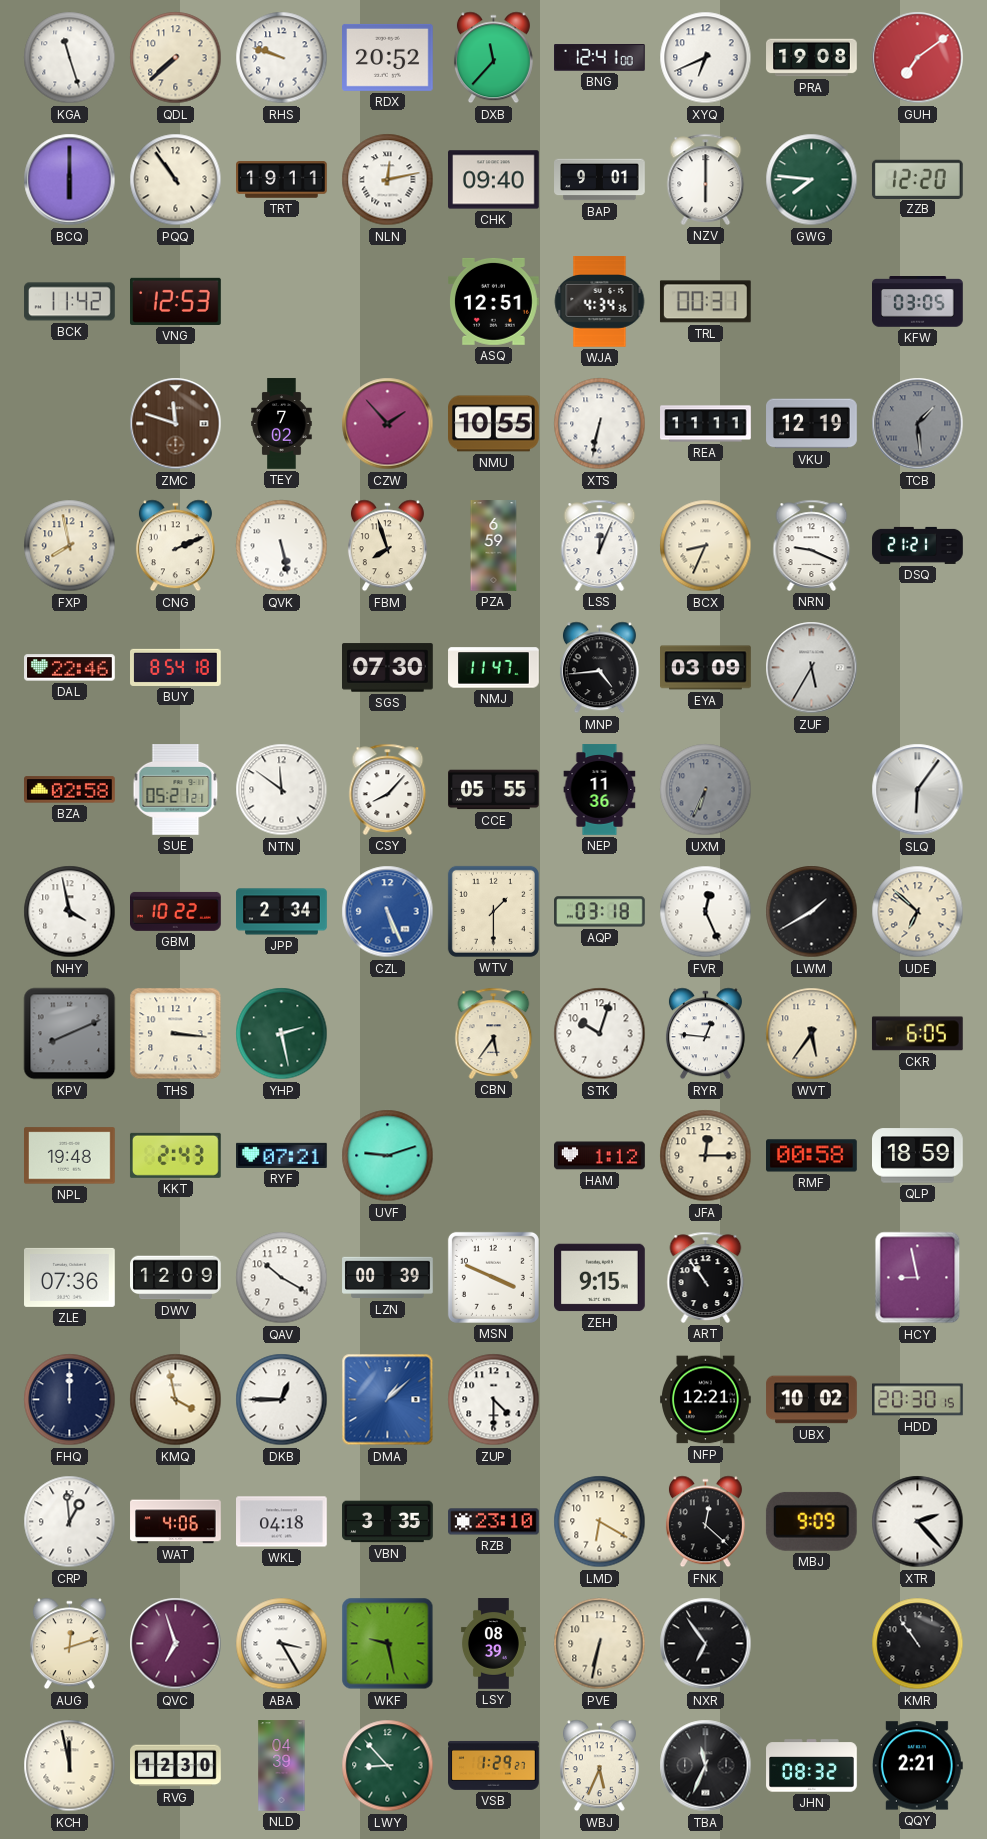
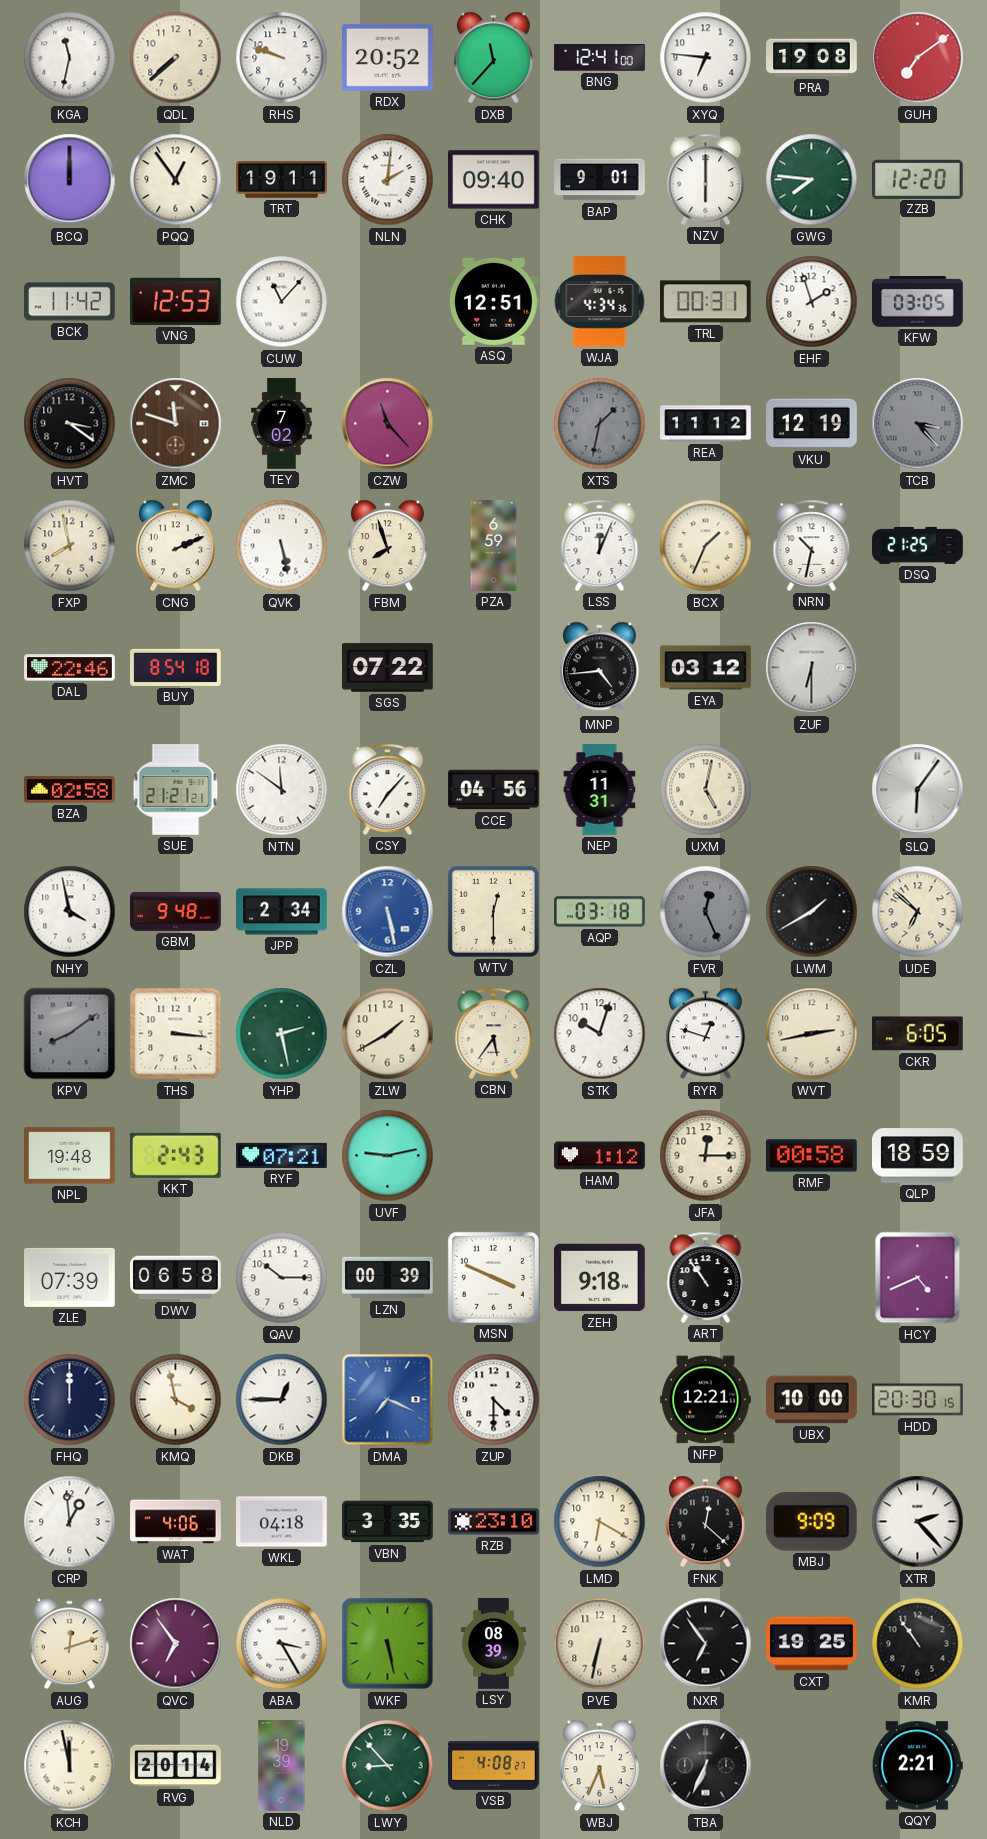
KGA: 11:27 -> 11:32
XYQ: 6:41 -> 6:46
BCQ: 6:00 -> 12:00
PQQ: 10:54 -> 12:54
NLN: 12:13 -> 2:01
CUW: none -> 11:07
EHF: none -> 1:57
HVT: none -> 3:21
CZW: 1:53 -> 11:23
NMU: 10:55 -> none
XTS: 6:32 -> 1:32
XTS dial: white -> grey
REA: 11:11 -> 11:12
TCB: 1:29 -> 3:23
BCX: 8:34 -> 1:34
NRN: 9:19 -> 10:32
DSQ: 21:21 -> 21:25
SGS: 07:30 -> 07:22
NMJ: 11:47 -> none
EYA: 03:09 -> 03:12
ZUF: 5:35 -> 6:30
SUE: 05:21 -> 21:21
CSY: 8:07 -> 7:07
CCE: 05:55 -> 04:56
NEP: 11:36 -> 11:31
UXM: 6:34 -> 5:02
UXM dial: grey -> cream
GBM: 10:22 -> 9:48
CZL: 5:26 -> 5:28
WTV: 1:30 -> 12:30
FVR dial: white -> grey
KPV: 8:11 -> 8:09
ZLW: none -> 1:40
RYR: 12:46 -> 12:48
WVT: 5:36 -> 2:43
UVF: 9:12 -> 9:13
ZLE: 07:36 -> 07:39
DWV: 12:09 -> 06:58
QAV: 10:20 -> 10:15
ZEH: 9:15 -> 9:18
HCY: 8:58 -> 4:41
DMA: 1:08 -> 7:19
UBX: 10:02 -> 10:00
QVC: 6:57 -> 6:54
WKF: 9:28 -> 5:28
CXT: none -> 19:25
RVG: 12:30 -> 20:14
NLD: 04:39 -> 19:39
VSB: 1:29 -> 4:08
TBA: 11:34 -> 6:34
JHN: 08:32 -> none
